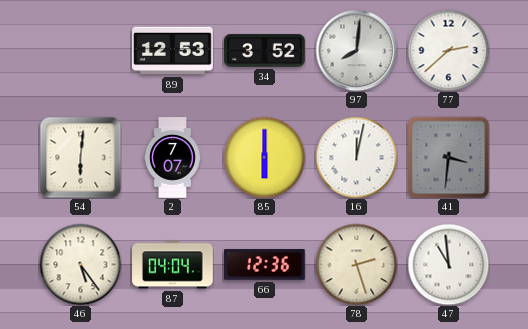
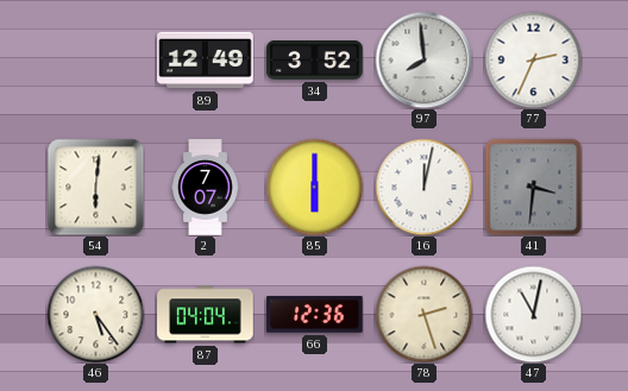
89: 12:53 -> 12:49
97: 8:01 -> 7:59
77: 2:38 -> 2:34
47: 10:59 -> 11:02
